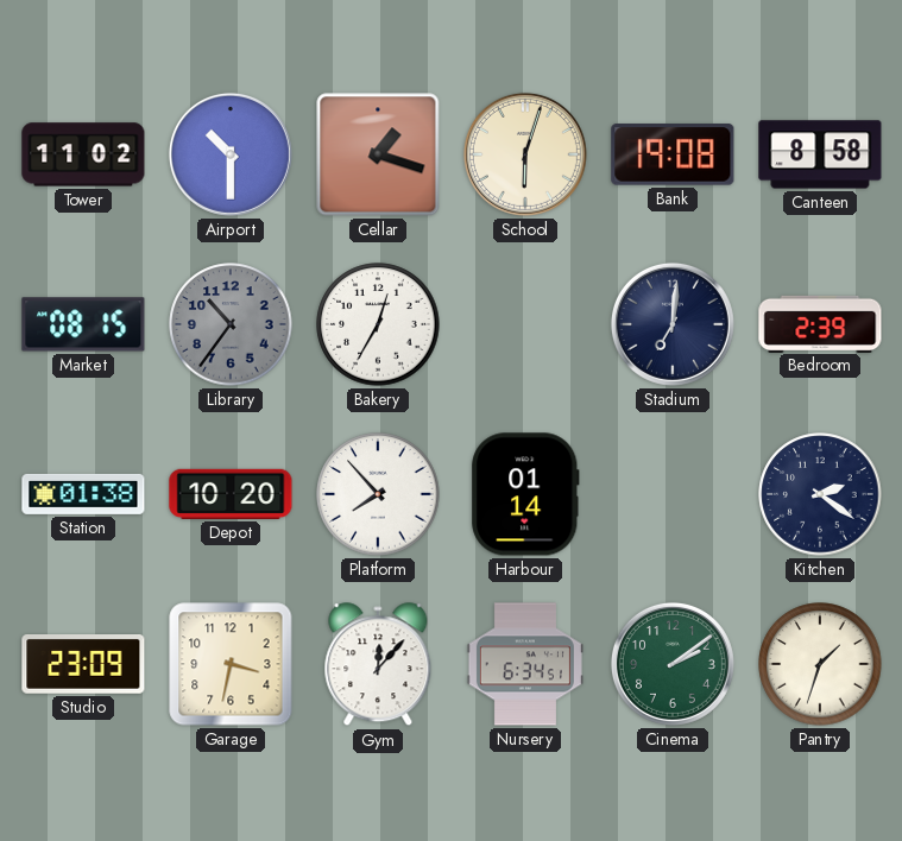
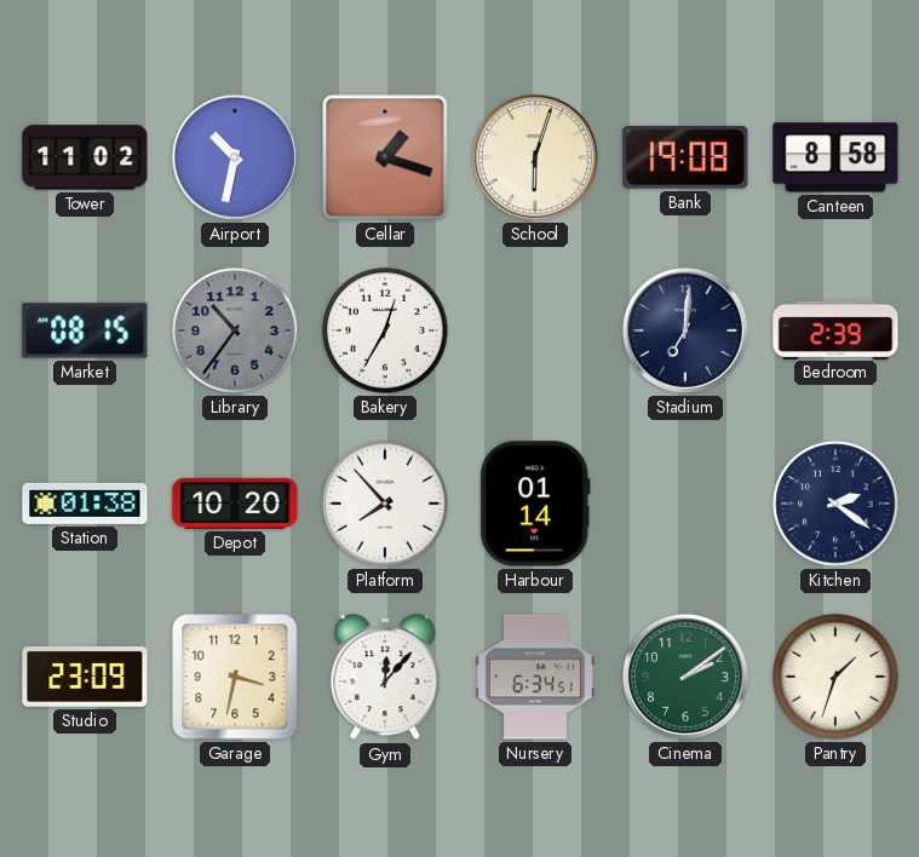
Airport: 10:30 -> 10:32
